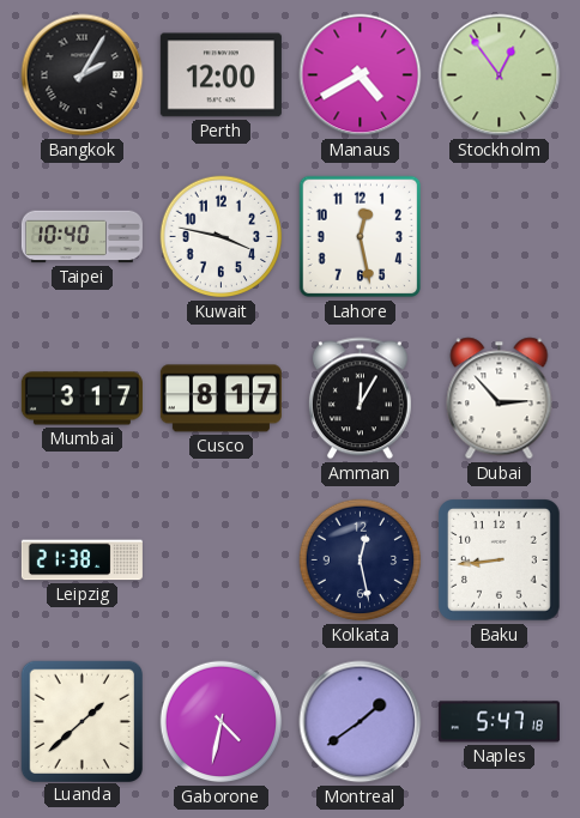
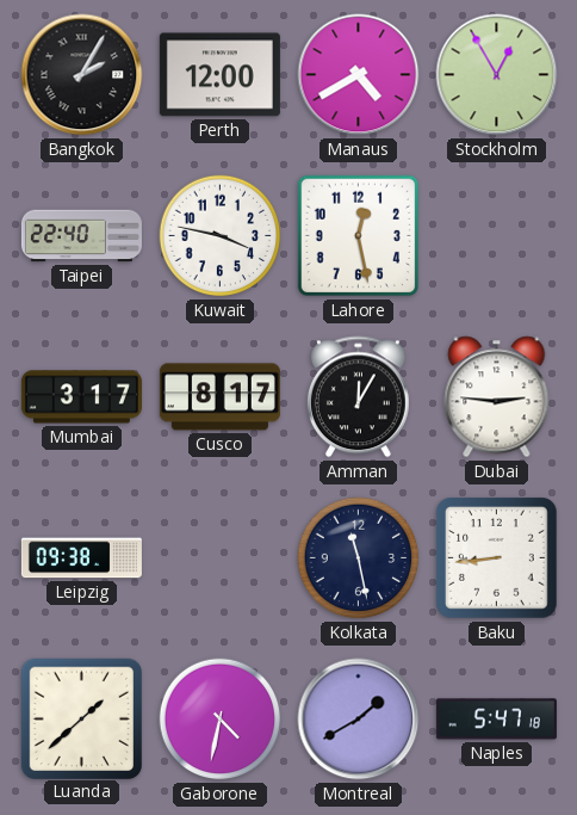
Stockholm: 12:54 -> 12:55
Taipei: 10:40 -> 22:40
Dubai: 2:53 -> 2:46
Leipzig: 21:38 -> 09:38
Kolkata: 12:28 -> 11:28
Montreal: 1:39 -> 1:40
